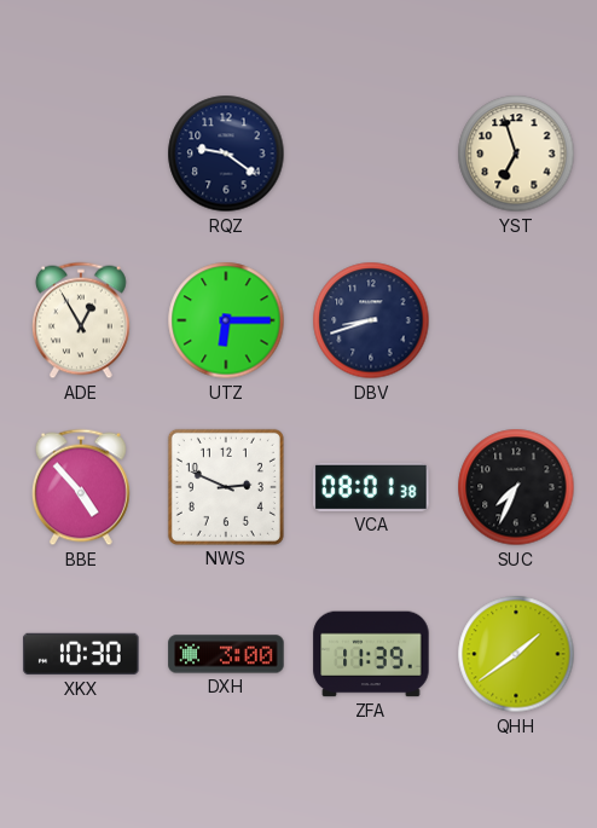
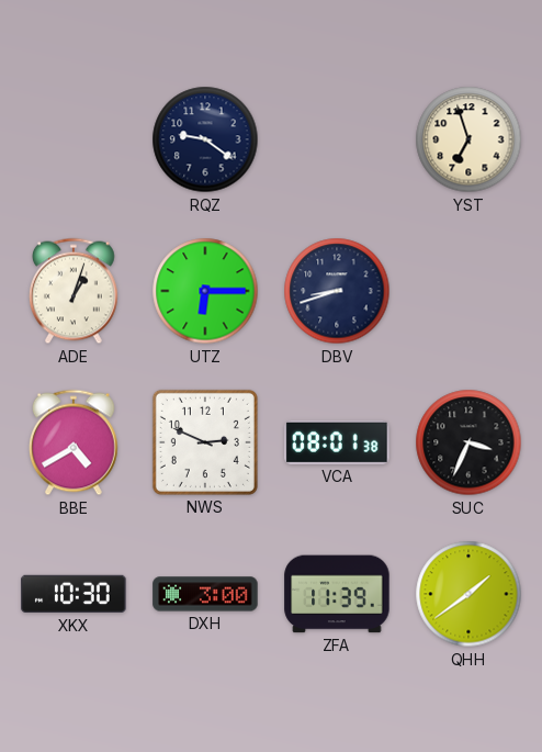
ADE: 12:55 -> 1:03
BBE: 4:53 -> 4:40
SUC: 7:34 -> 3:34
